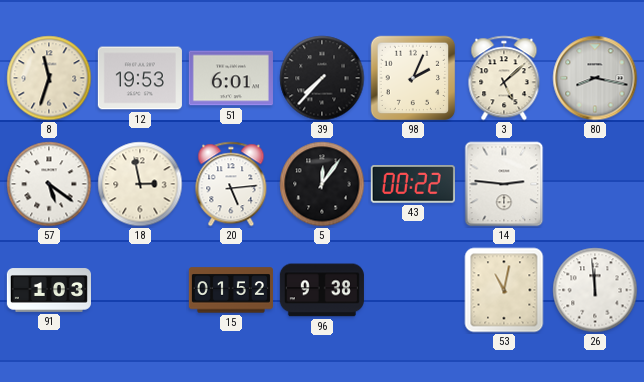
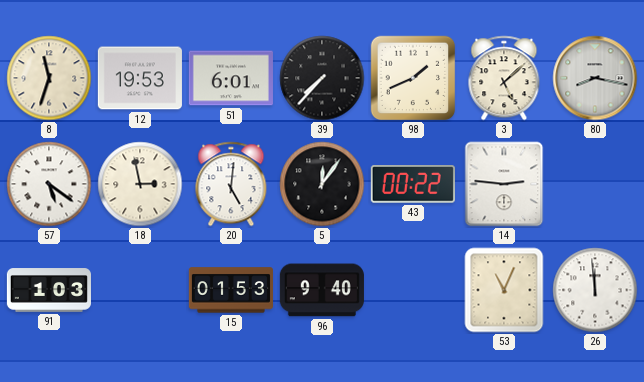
98: 2:04 -> 1:41
20: 5:14 -> 5:01
15: 01:52 -> 01:53
96: 9:38 -> 9:40
53: 11:02 -> 11:04
